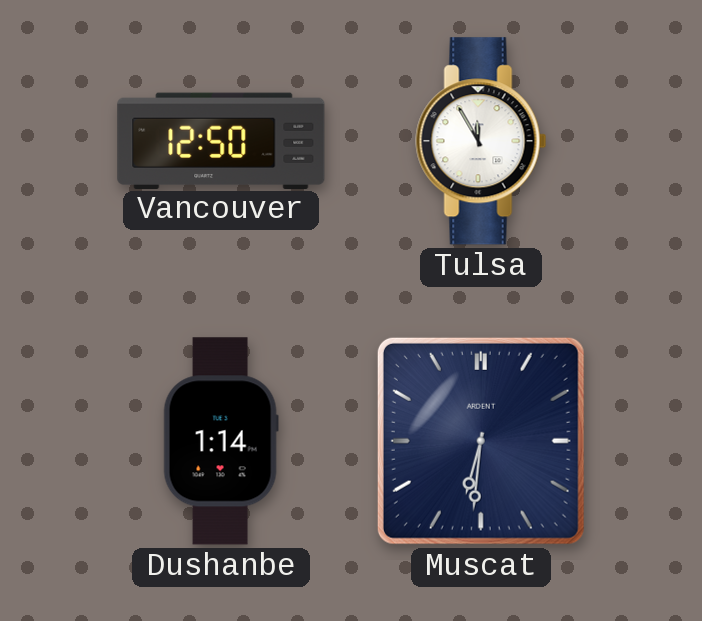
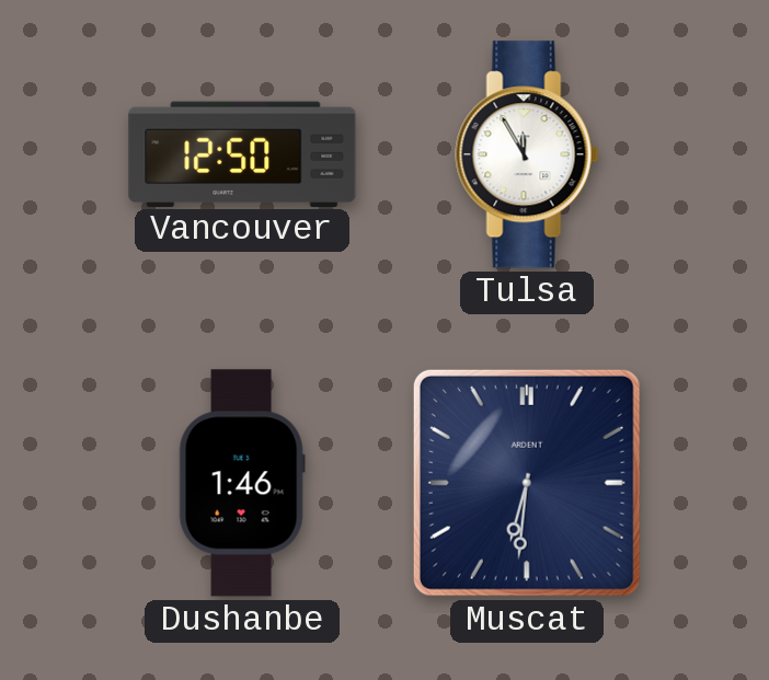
Dushanbe: 1:14 -> 1:46
